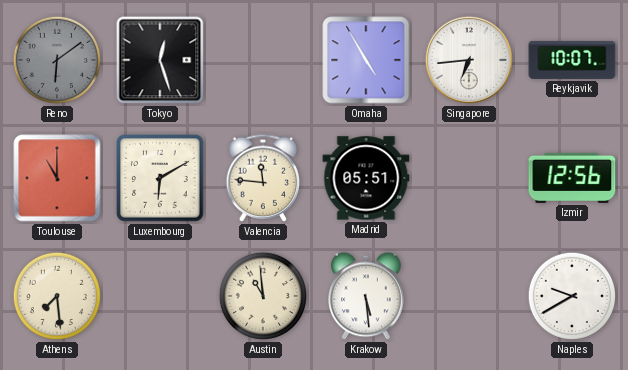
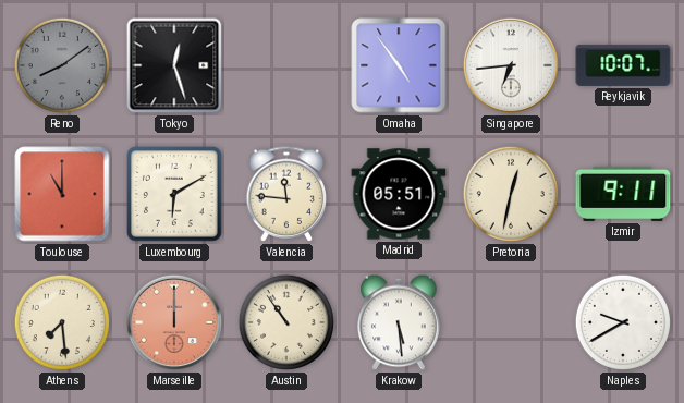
Reno: 6:09 -> 8:09
Omaha: 4:55 -> 4:54
Pretoria: none -> 12:32
Izmir: 12:56 -> 9:11
Marseille: none -> 12:00
Austin: 10:59 -> 10:54
